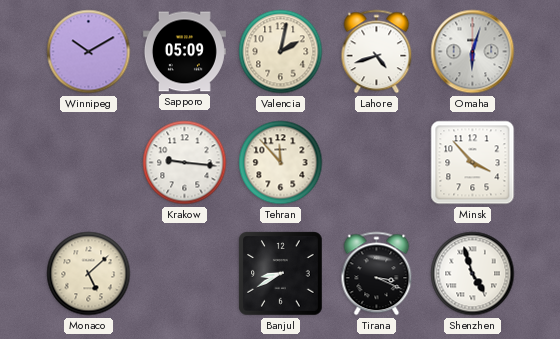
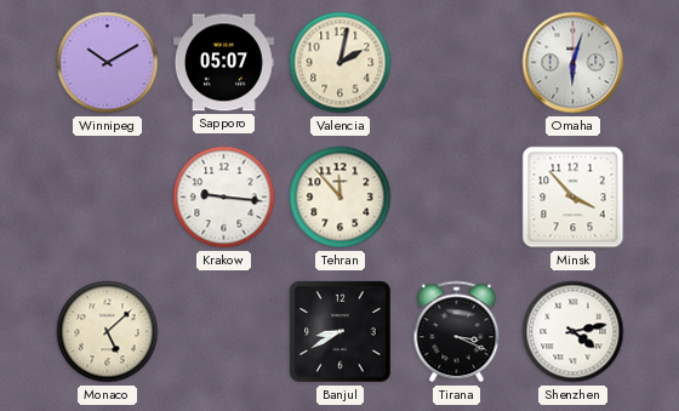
Sapporo: 05:09 -> 05:07
Lahore: 4:42 -> none
Shenzhen: 4:57 -> 4:13
